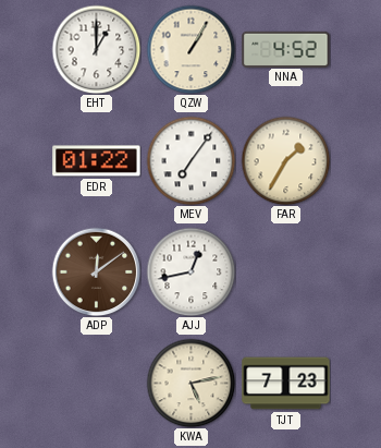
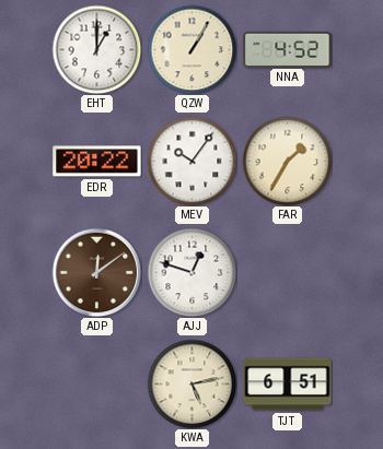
EDR: 01:22 -> 20:22
MEV: 7:06 -> 10:06
AJJ: 12:43 -> 12:48
TJT: 7:23 -> 6:51
